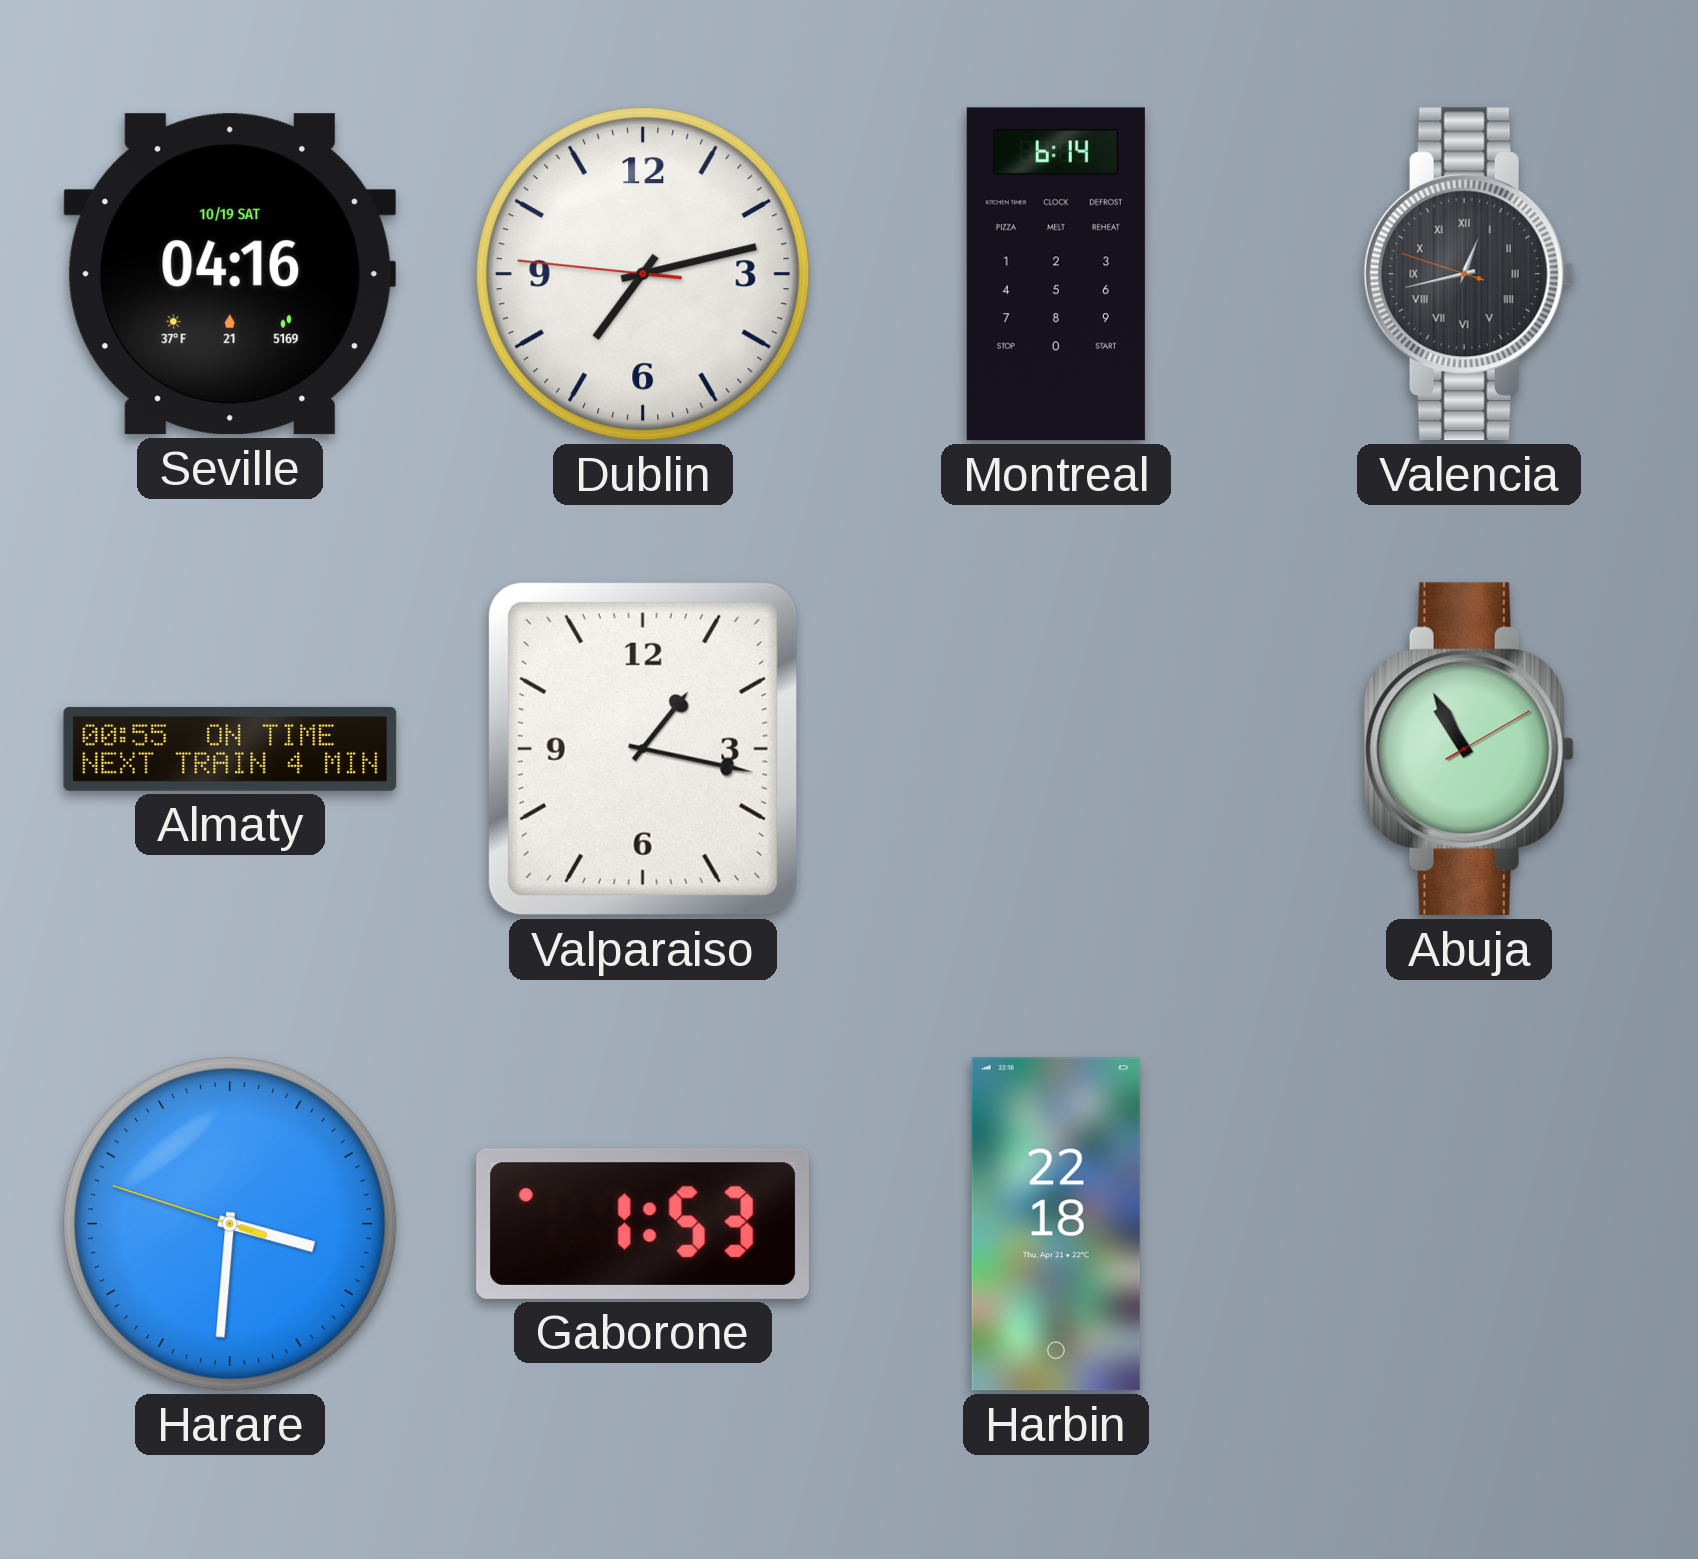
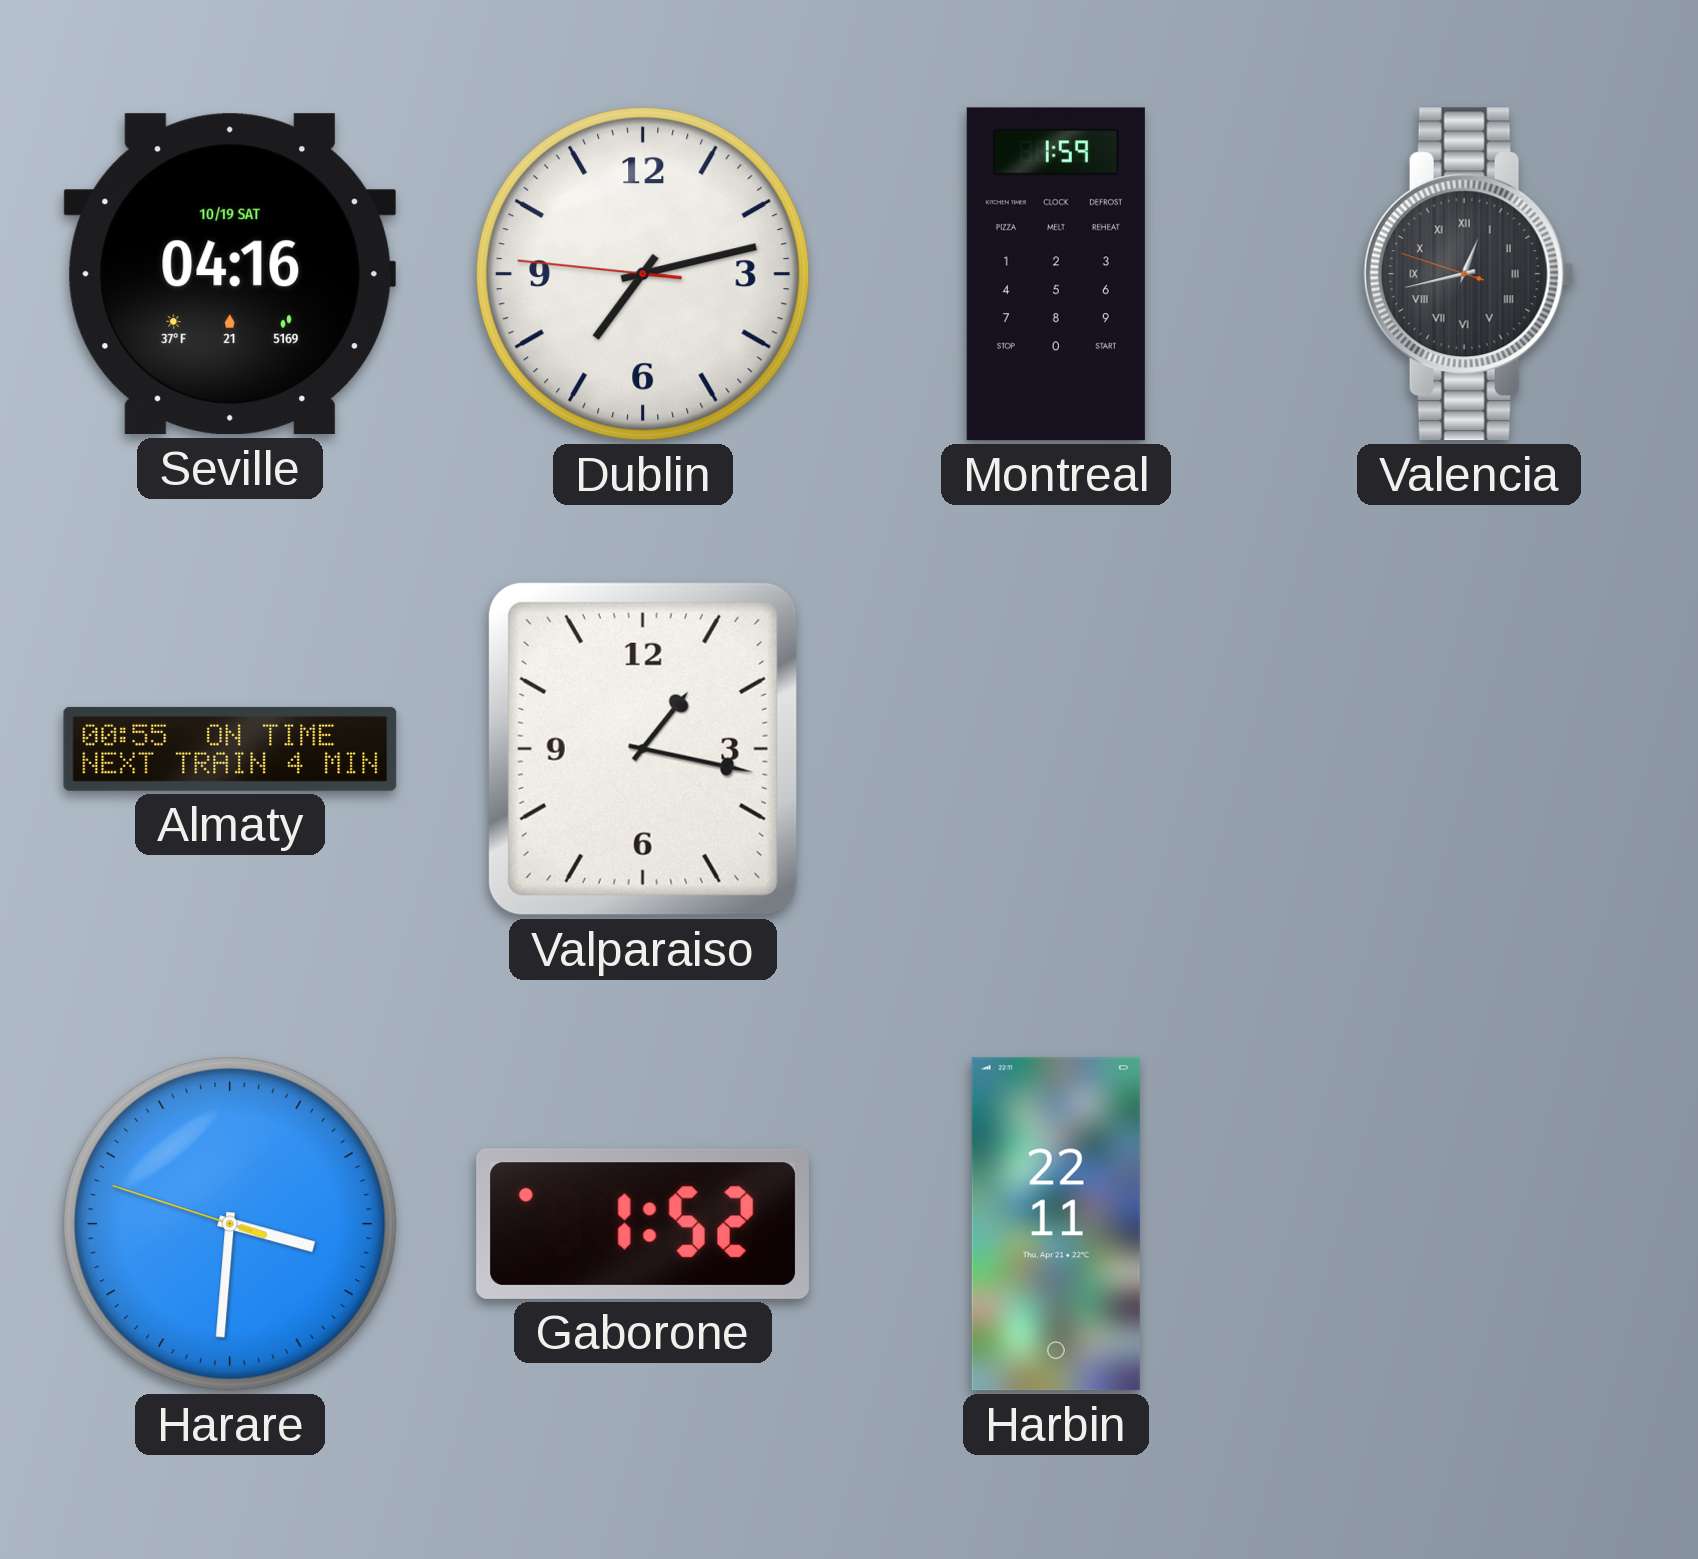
Montreal: 6:14 -> 1:59
Abuja: 10:55 -> none
Gaborone: 1:53 -> 1:52
Harbin: 22:18 -> 22:11
